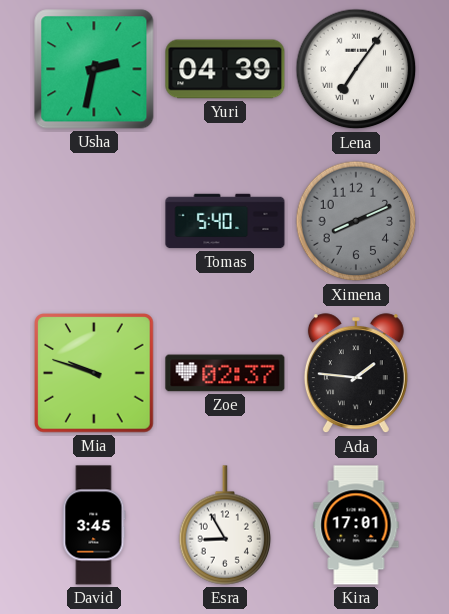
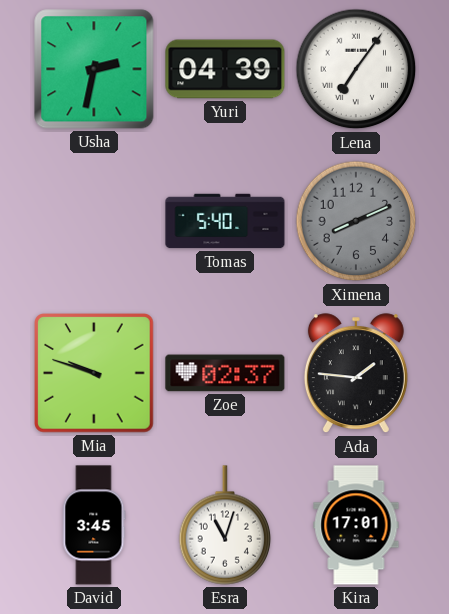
Esra: 8:55 -> 11:03
